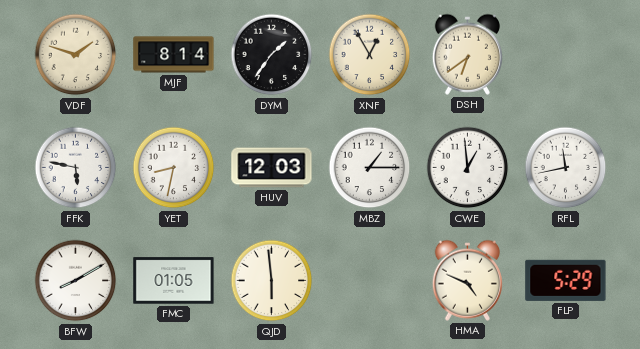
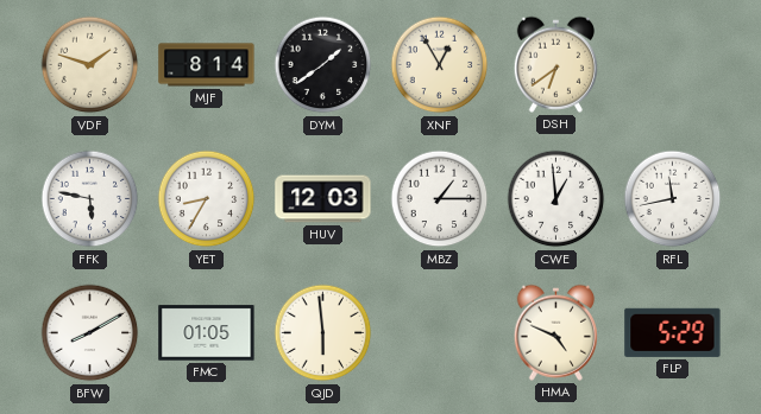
DYM: 1:36 -> 1:39
YET: 8:32 -> 8:35
